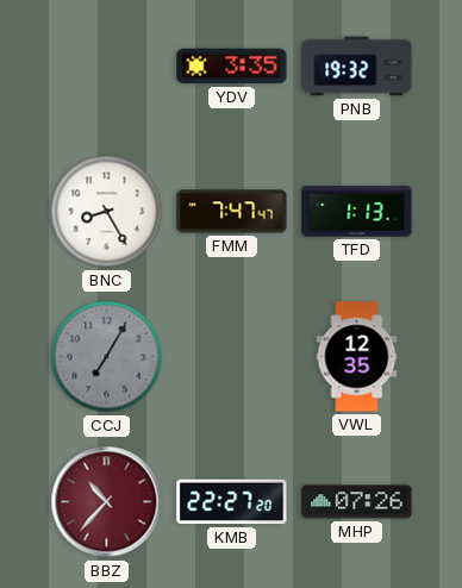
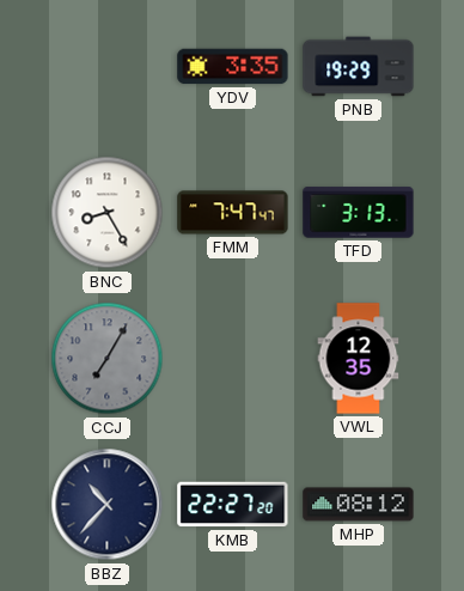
PNB: 19:32 -> 19:29
TFD: 1:13 -> 3:13
BBZ dial: burgundy -> navy
MHP: 07:26 -> 08:12
